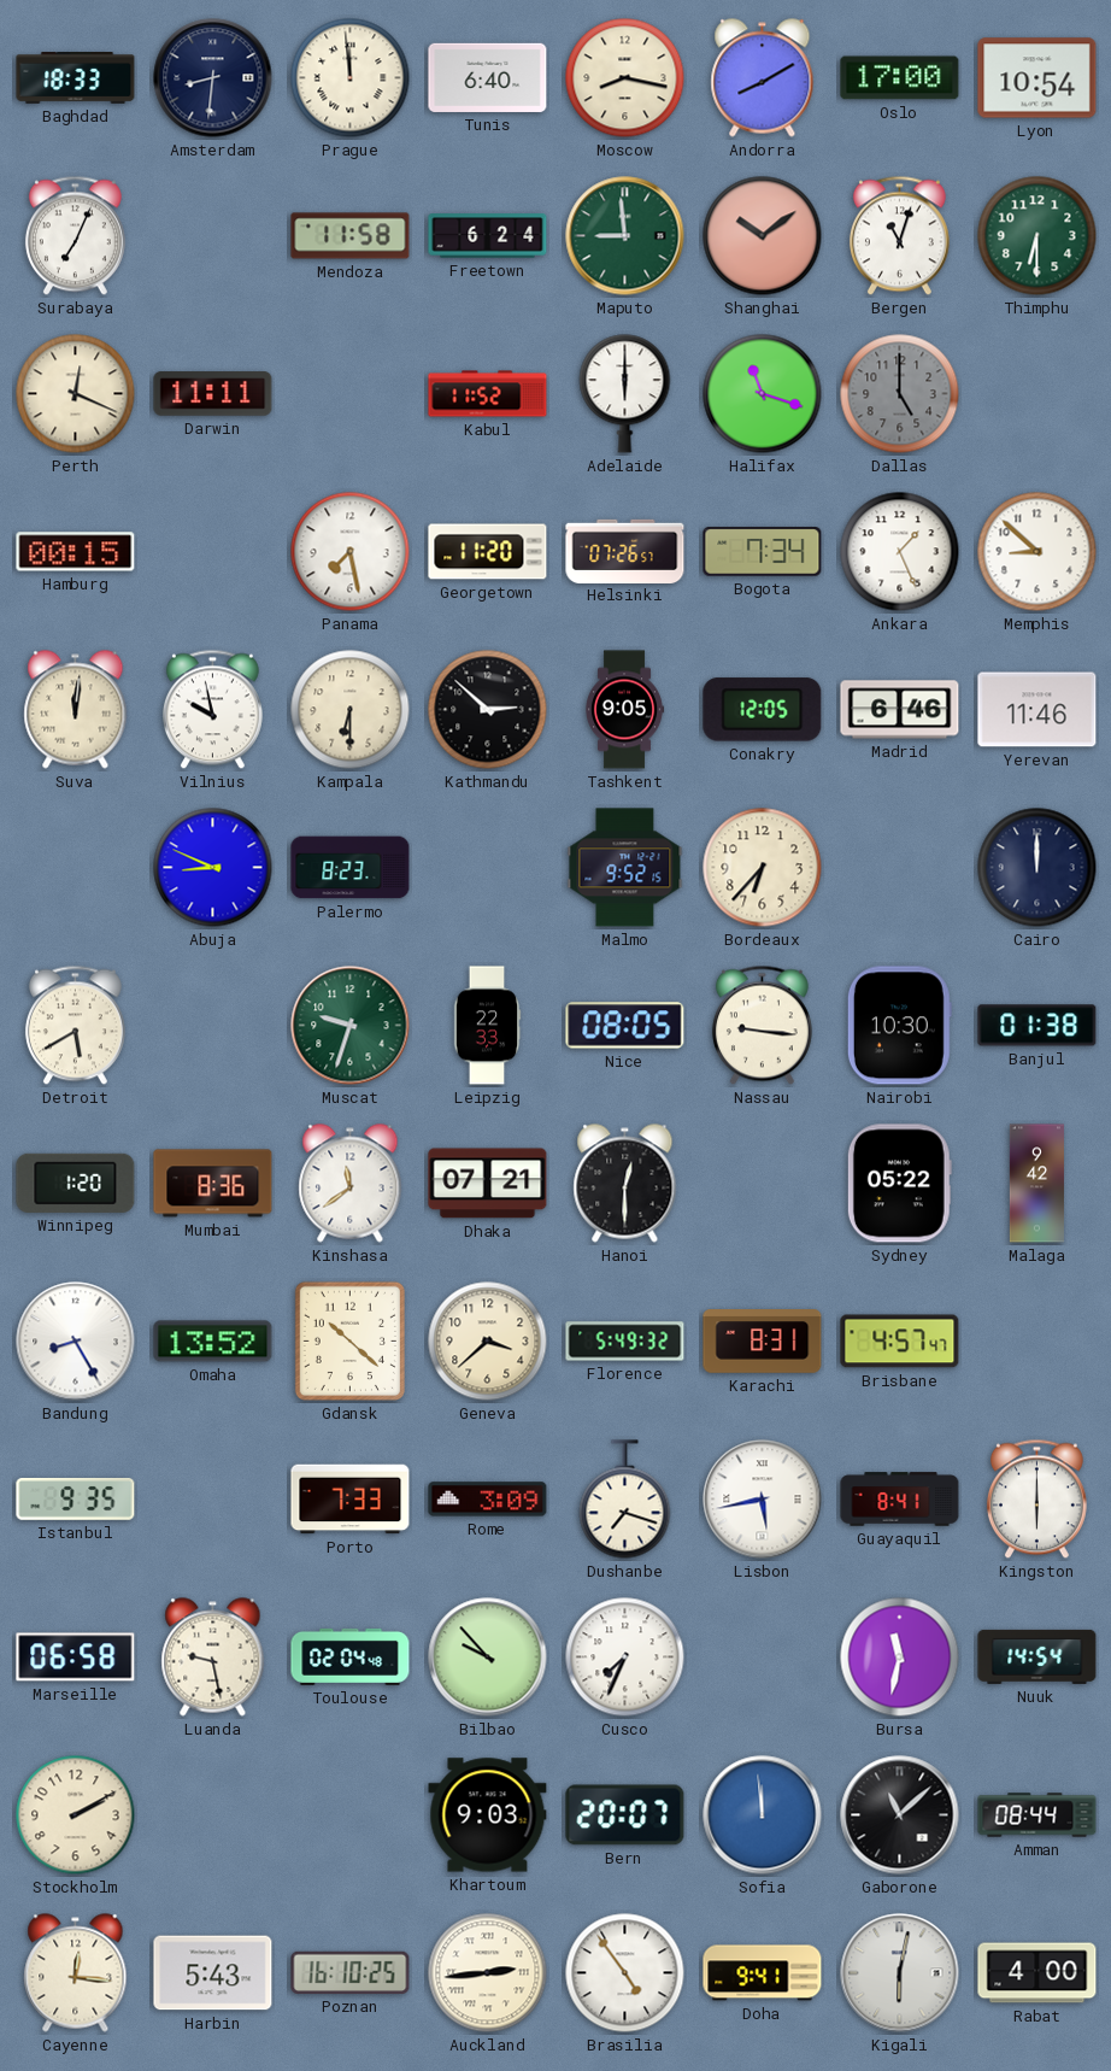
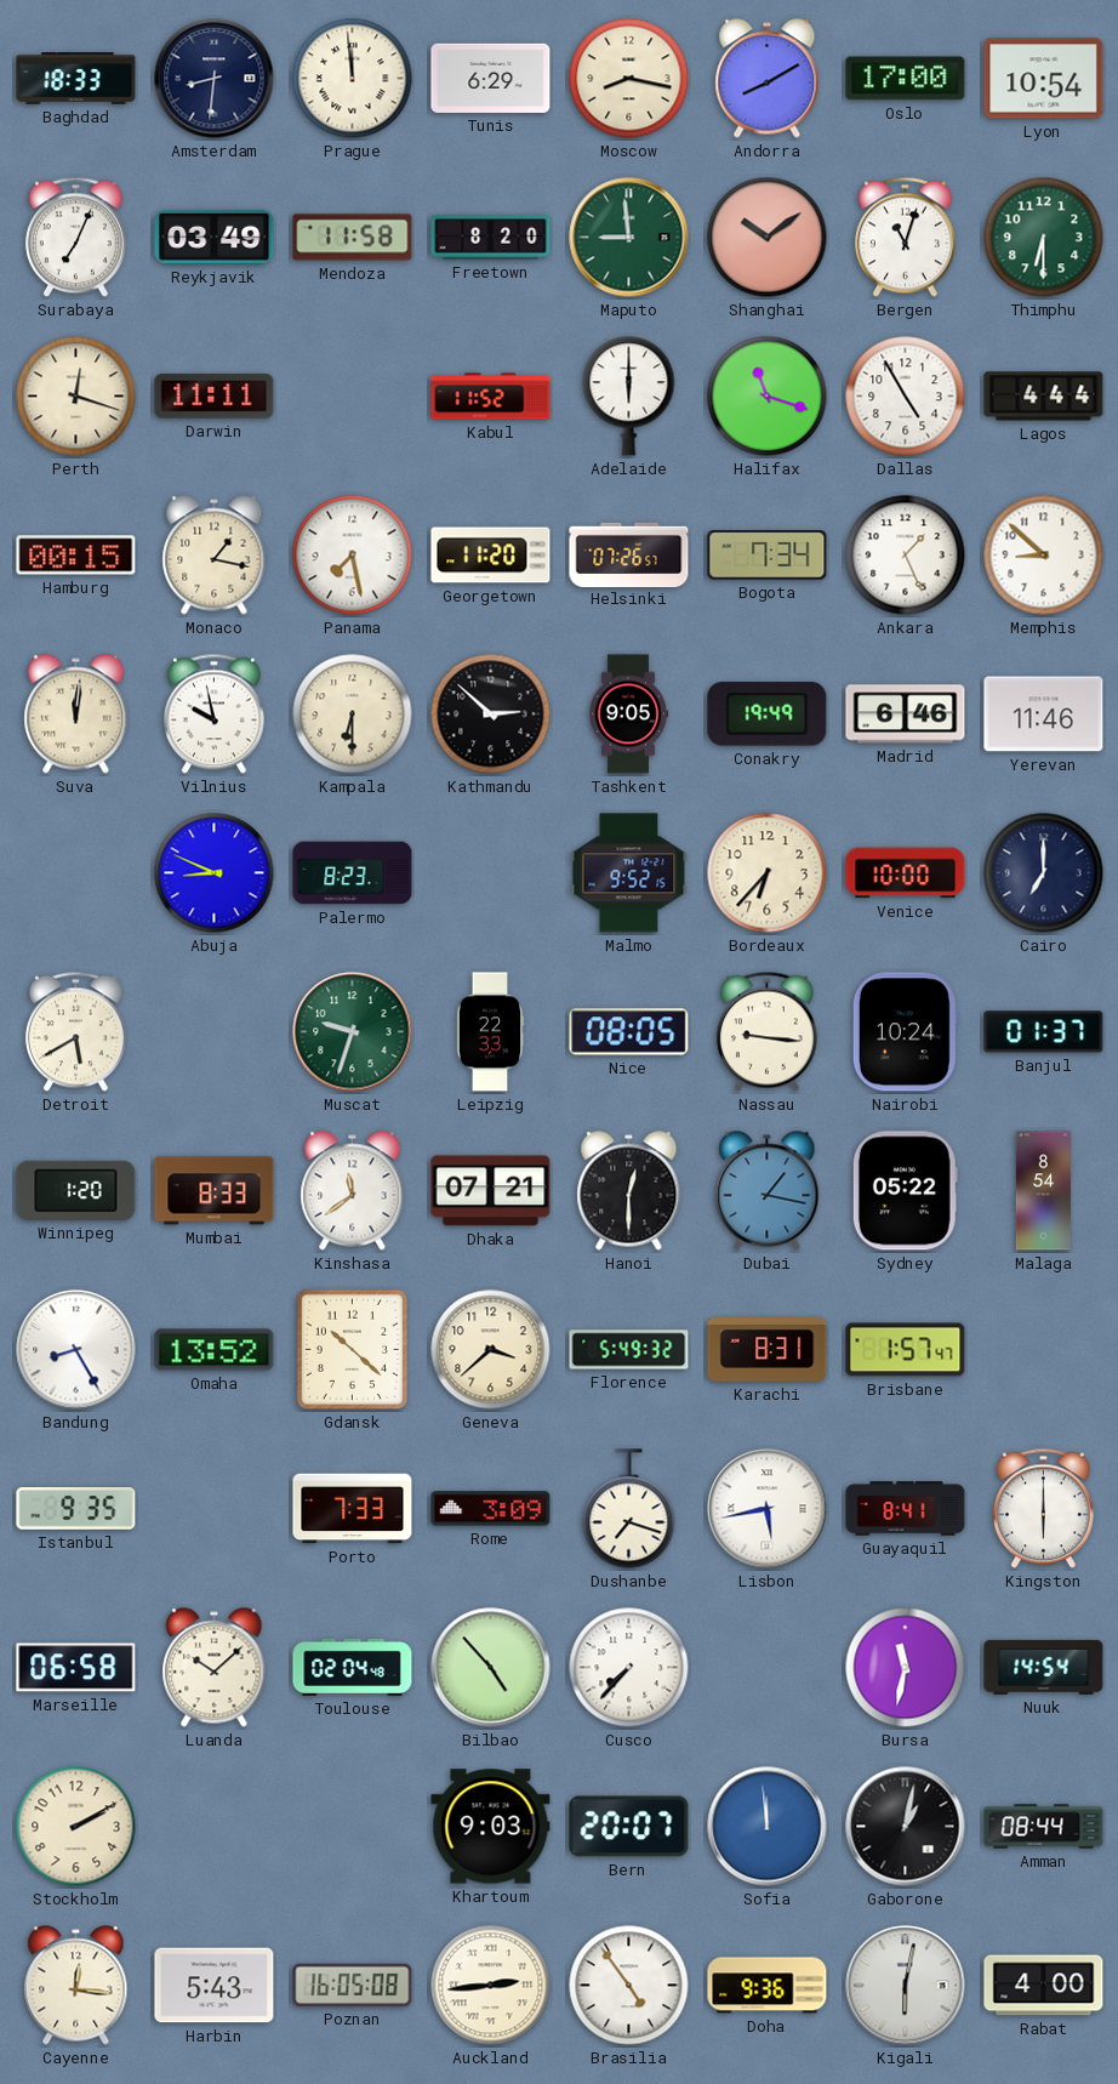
Tunis: 6:40 -> 6:29
Reykjavik: none -> 03:49
Freetown: 6:24 -> 8:20
Perth: 12:19 -> 12:18
Dallas: 5:00 -> 4:55
Dallas dial: grey -> white
Lagos: none -> 4:44
Monaco: none -> 1:17
Conakry: 12:05 -> 19:49
Venice: none -> 10:00
Cairo: 12:00 -> 7:00
Nairobi: 10:30 -> 10:24
Banjul: 01:38 -> 01:37
Mumbai: 8:36 -> 8:33
Dubai: none -> 1:17
Malaga: 9:42 -> 8:54
Brisbane: 4:57 -> 1:57
Luanda: 9:28 -> 10:08
Bilbao: 9:53 -> 4:53
Cusco: 7:34 -> 7:37
Gaborone: 11:08 -> 1:02
Poznan: 16:10 -> 16:05
Doha: 9:41 -> 9:36
